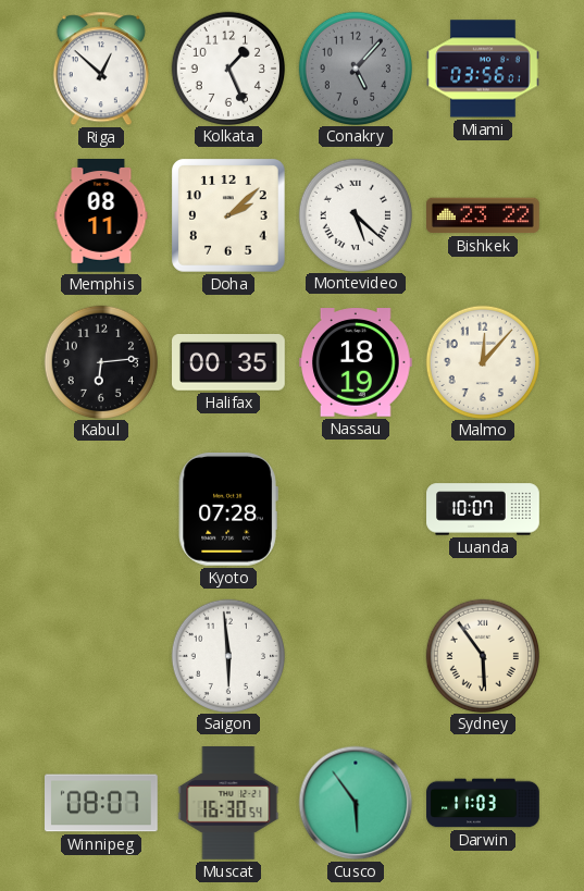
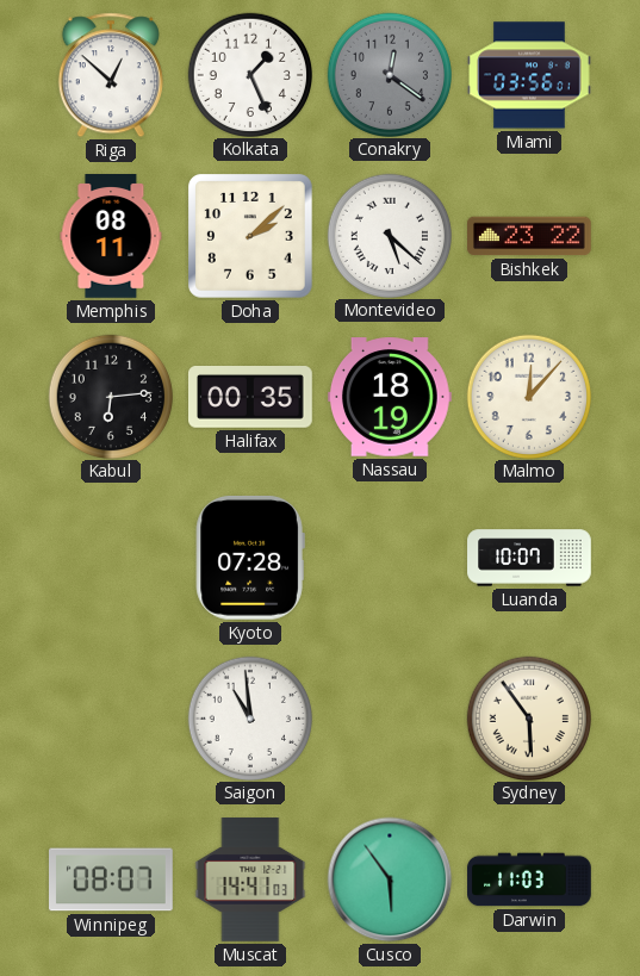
Conakry: 5:07 -> 12:21
Saigon: 5:59 -> 10:59
Muscat: 16:30 -> 14:41
